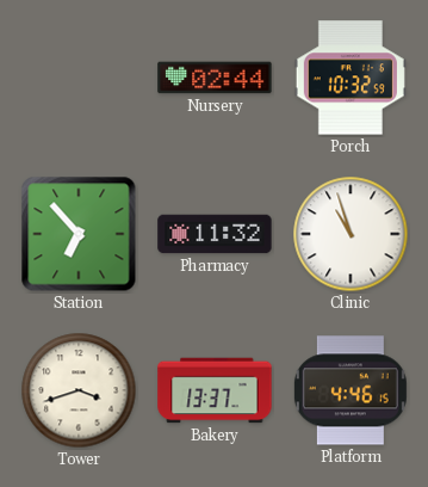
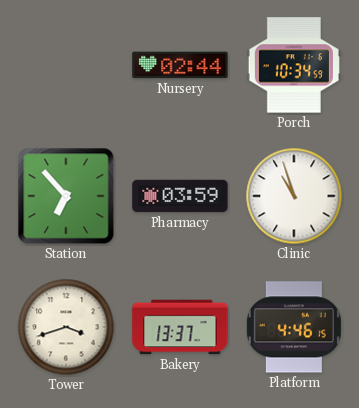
Porch: 10:32 -> 10:34
Pharmacy: 11:32 -> 03:59
